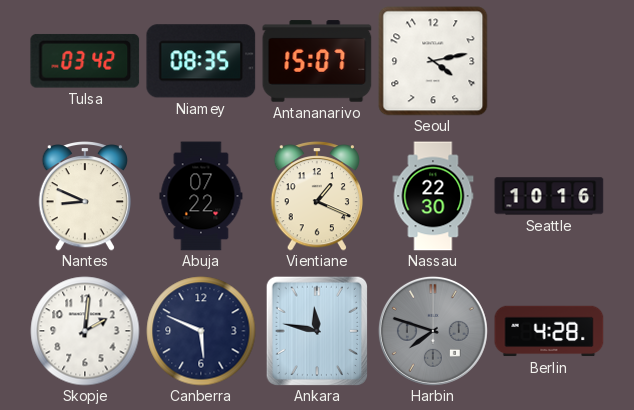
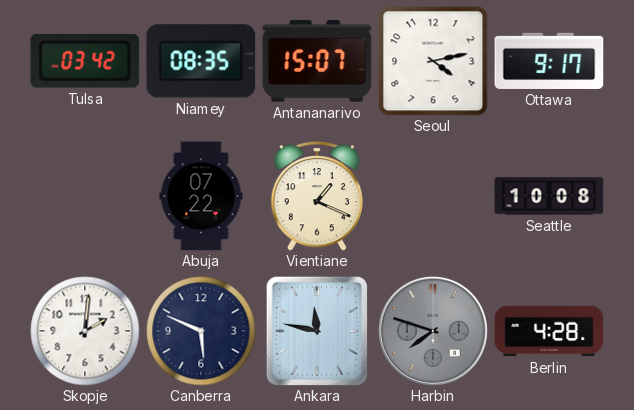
Ottawa: none -> 9:17
Nantes: 8:49 -> none
Nassau: 22:30 -> none
Seattle: 10:16 -> 10:08
